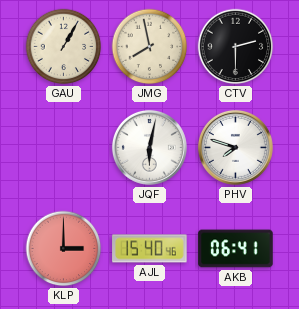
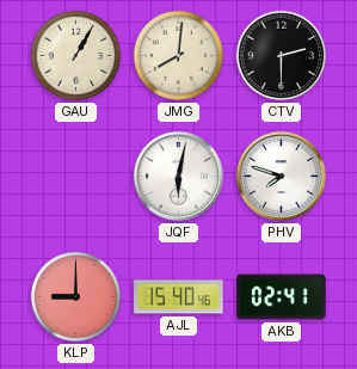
JMG: 7:58 -> 8:01
KLP: 3:00 -> 9:00
AKB: 06:41 -> 02:41
